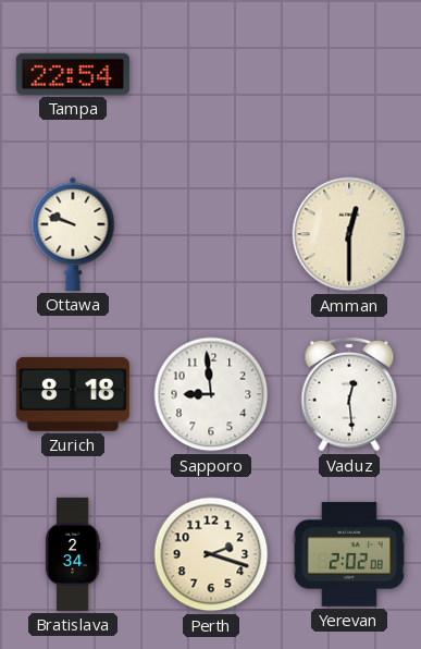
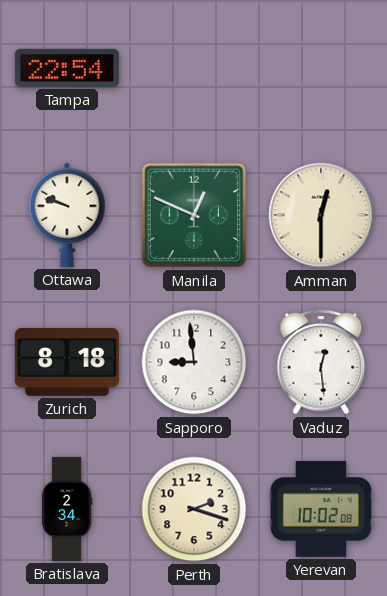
Manila: none -> 12:49
Yerevan: 2:02 -> 10:02
